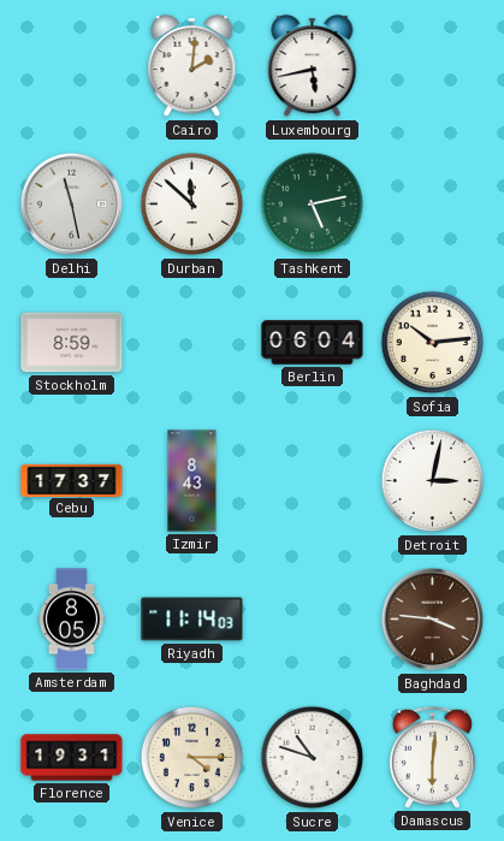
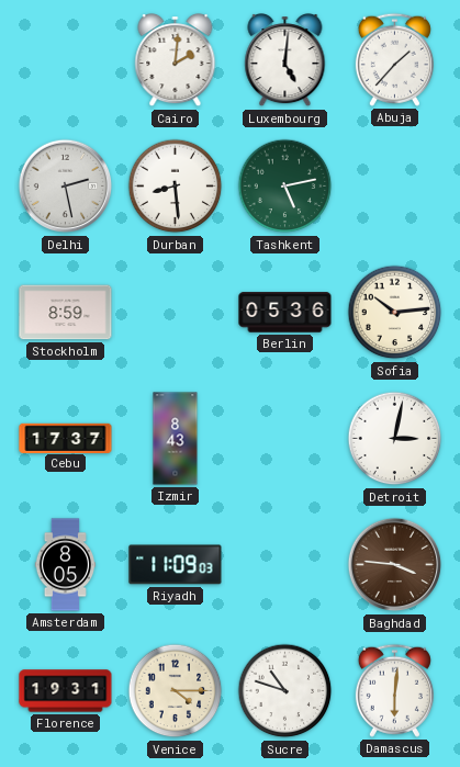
Luxembourg: 5:43 -> 5:01
Abuja: none -> 1:37
Delhi: 11:28 -> 2:28
Durban: 11:52 -> 8:29
Berlin: 06:04 -> 05:36
Riyadh: 11:14 -> 11:09
